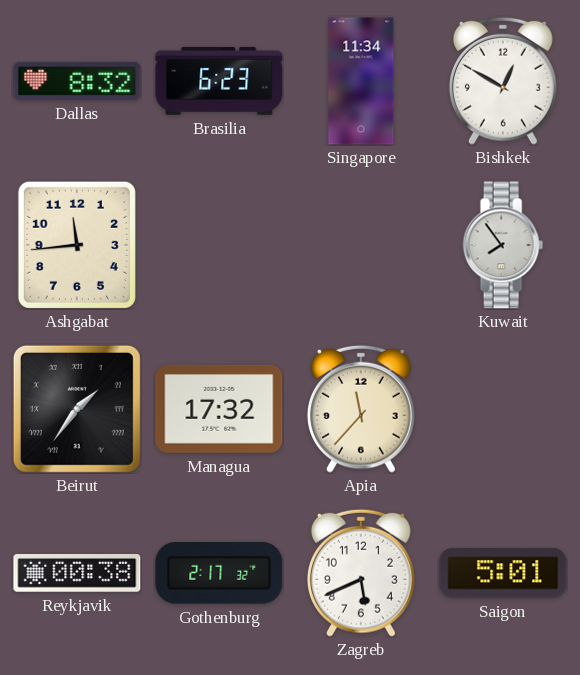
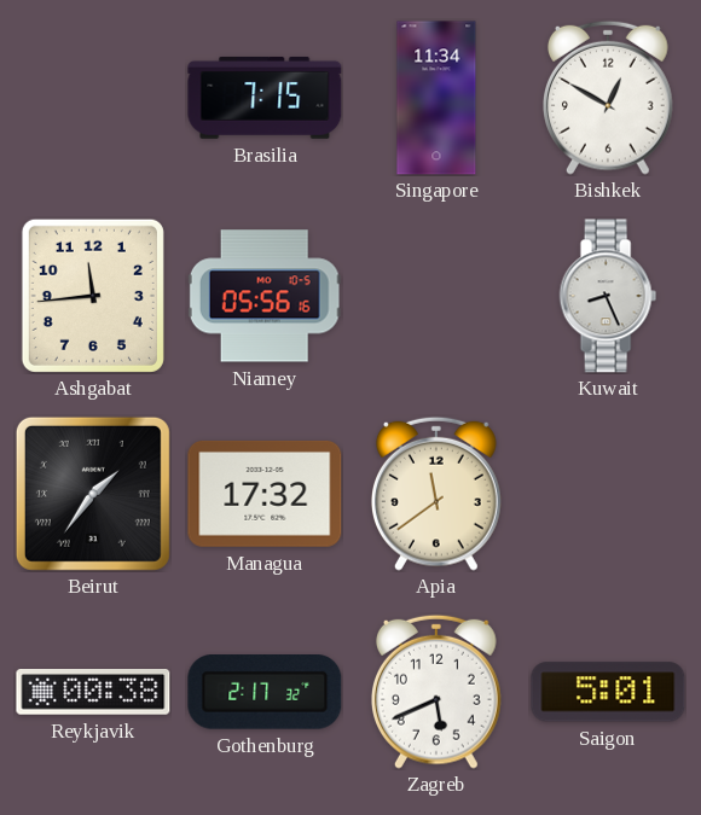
Dallas: 8:32 -> none
Brasilia: 6:23 -> 7:15
Niamey: none -> 05:56
Kuwait: 7:54 -> 8:26
Apia: 11:37 -> 11:39
